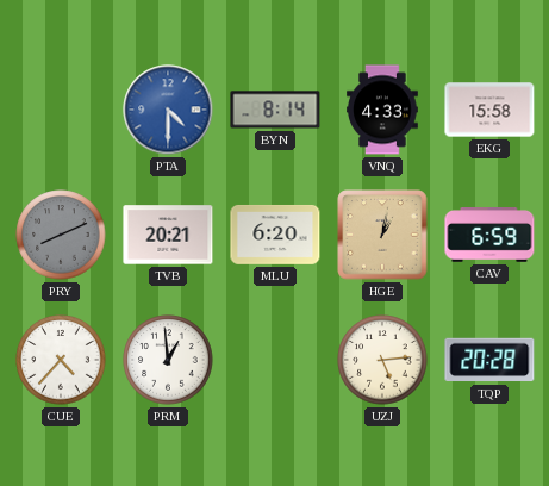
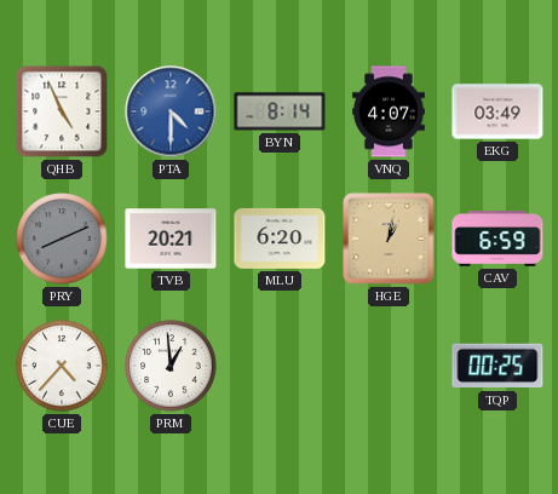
QHB: none -> 4:56
VNQ: 4:33 -> 4:07
EKG: 15:58 -> 03:49
UZJ: 5:14 -> none
TQP: 20:28 -> 00:25
